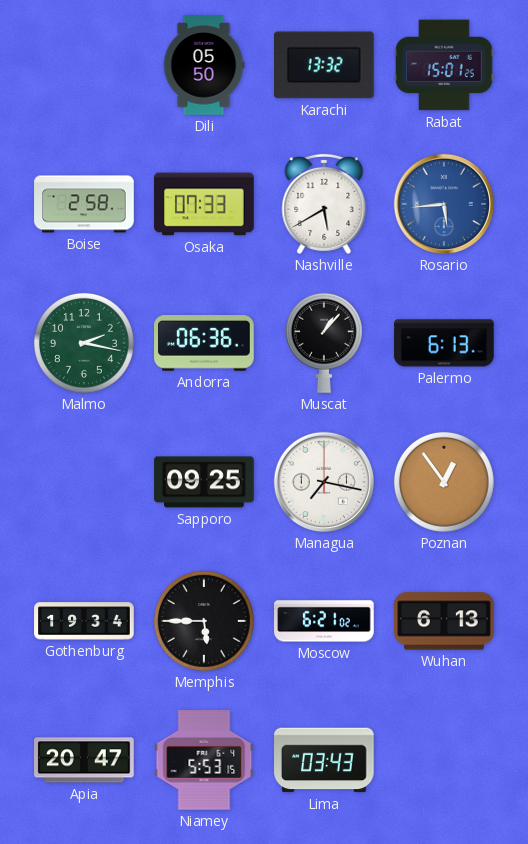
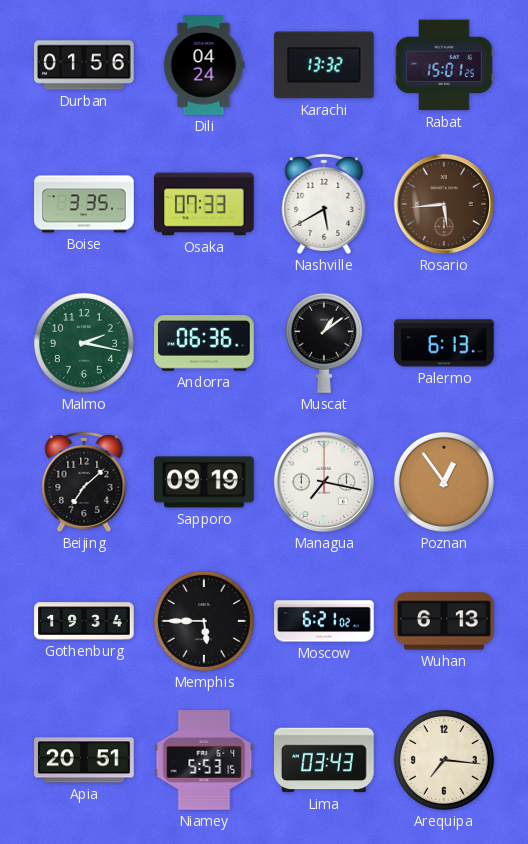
Durban: none -> 01:56
Dili: 05:50 -> 04:24
Boise: 2:58 -> 3:35
Rosario dial: blue -> brown
Muscat: 1:07 -> 1:09
Beijing: none -> 7:08
Sapporo: 09:25 -> 09:19
Apia: 20:47 -> 20:51
Arequipa: none -> 7:16
